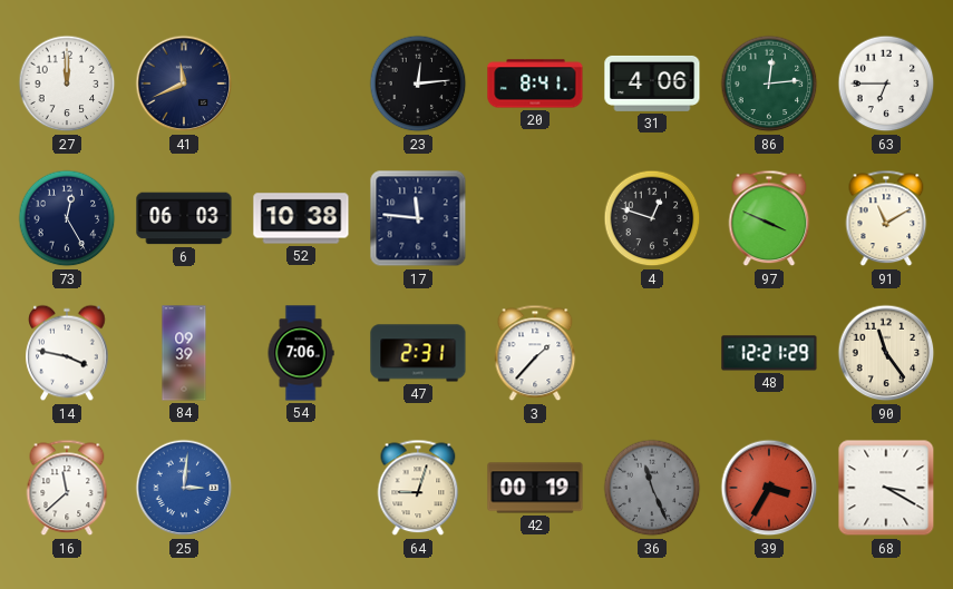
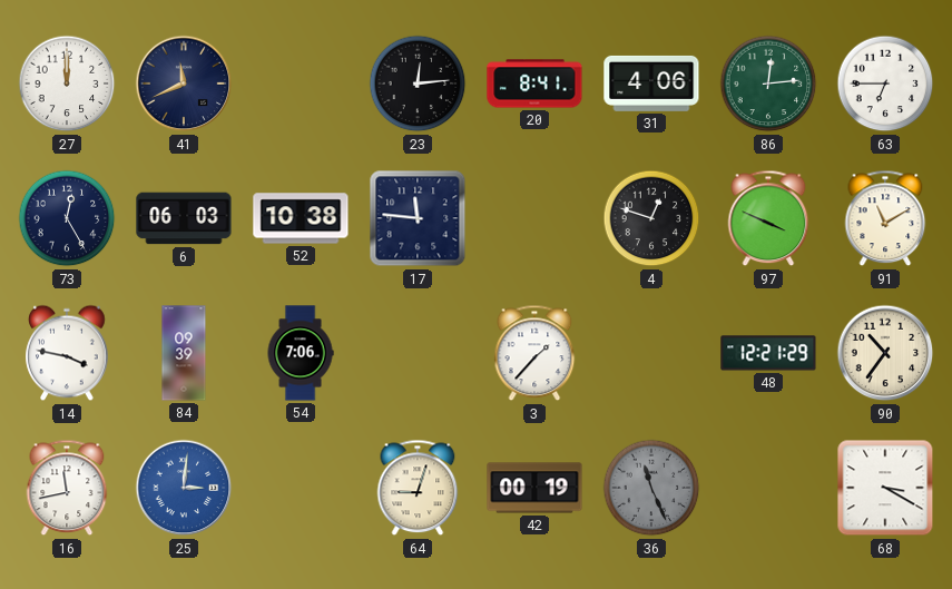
47: 2:31 -> none
90: 11:24 -> 10:36
16: 11:38 -> 11:43
39: 3:35 -> none
